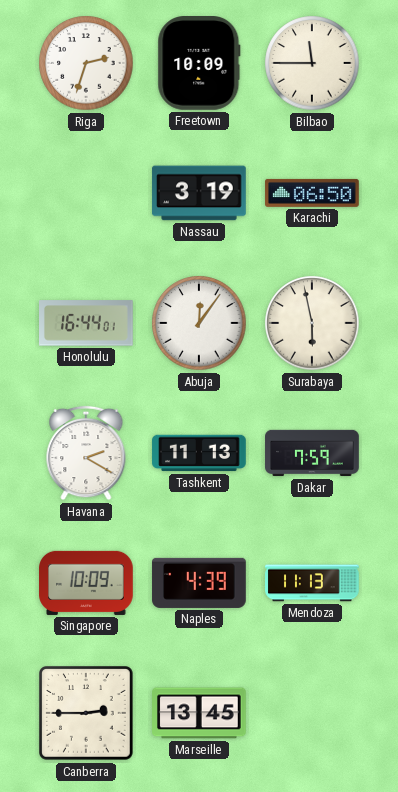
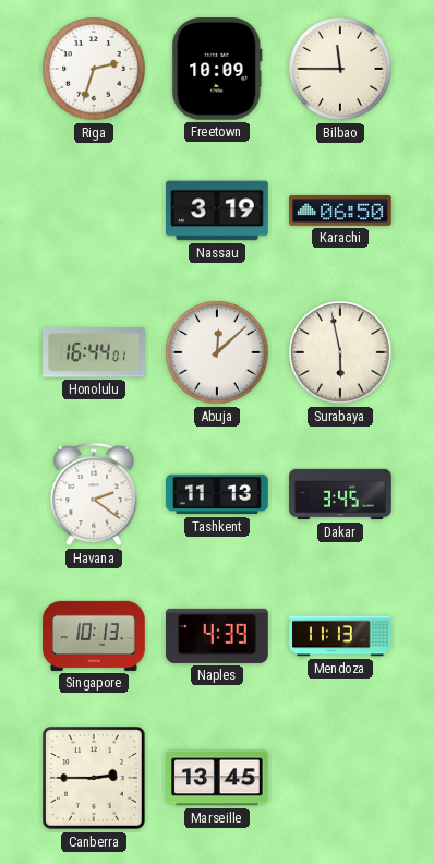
Abuja: 12:06 -> 12:08
Havana: 2:20 -> 2:21
Dakar: 7:59 -> 3:45
Singapore: 10:09 -> 10:13
